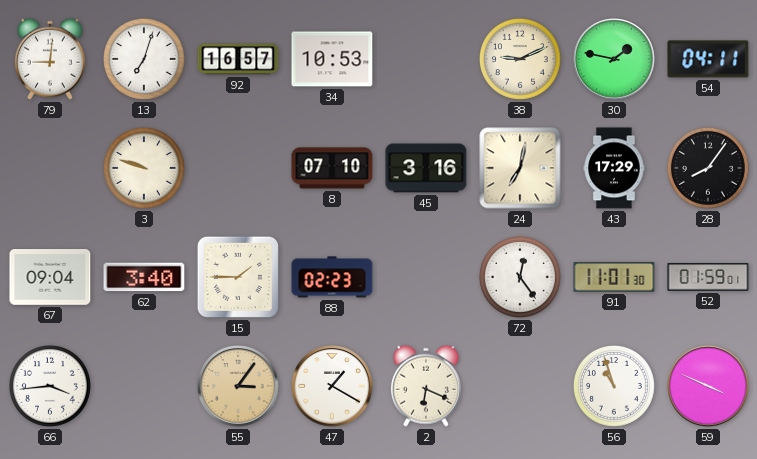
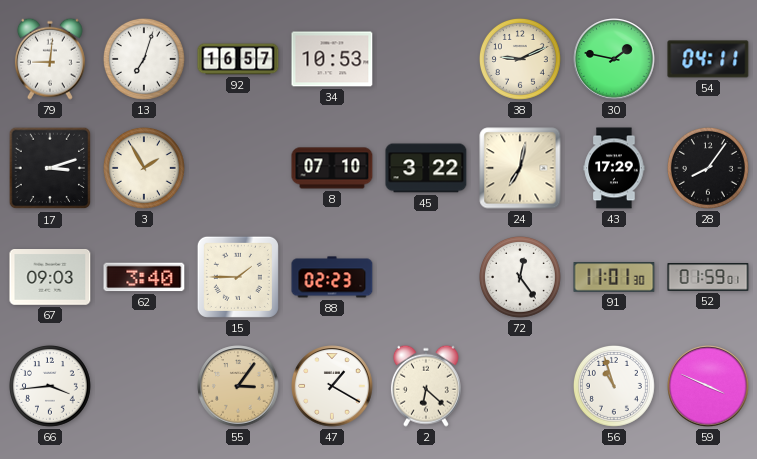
17: none -> 3:12
3: 9:48 -> 1:55
45: 3:16 -> 3:22
67: 09:04 -> 09:03
2: 6:19 -> 6:22
